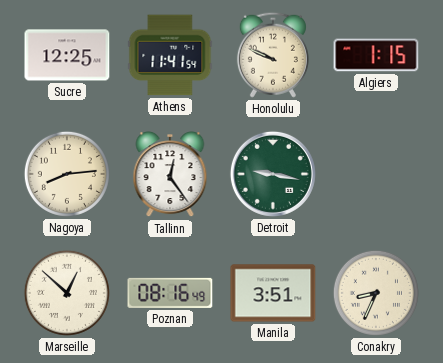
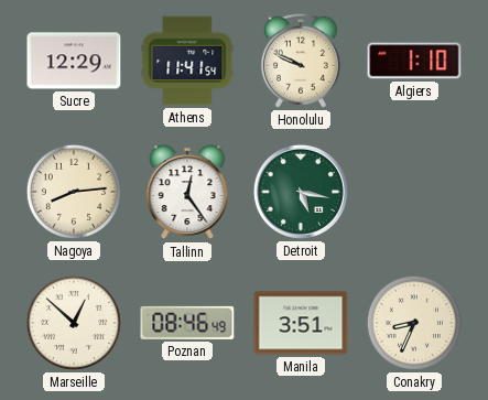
Sucre: 12:25 -> 12:29
Algiers: 1:15 -> 1:10
Detroit: 9:17 -> 5:17
Poznan: 08:16 -> 08:46
